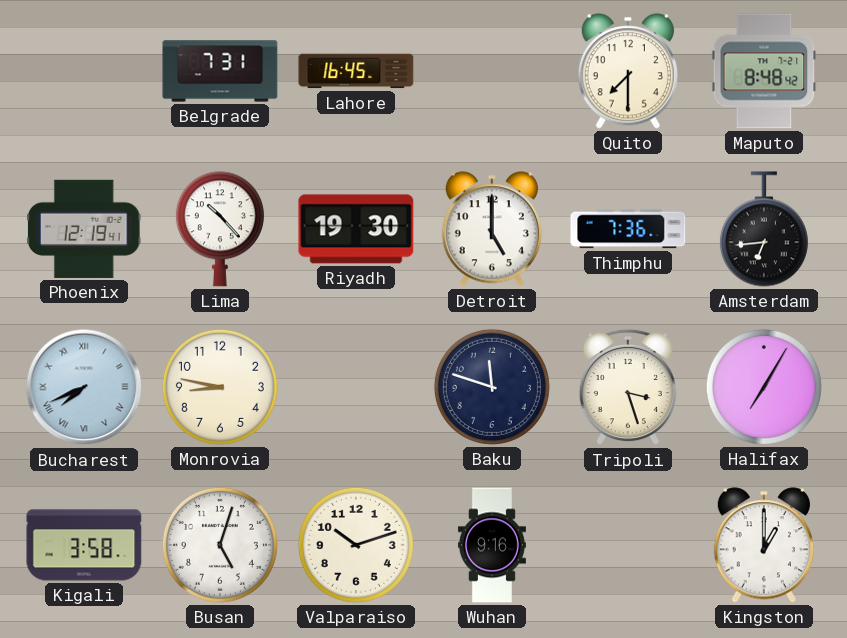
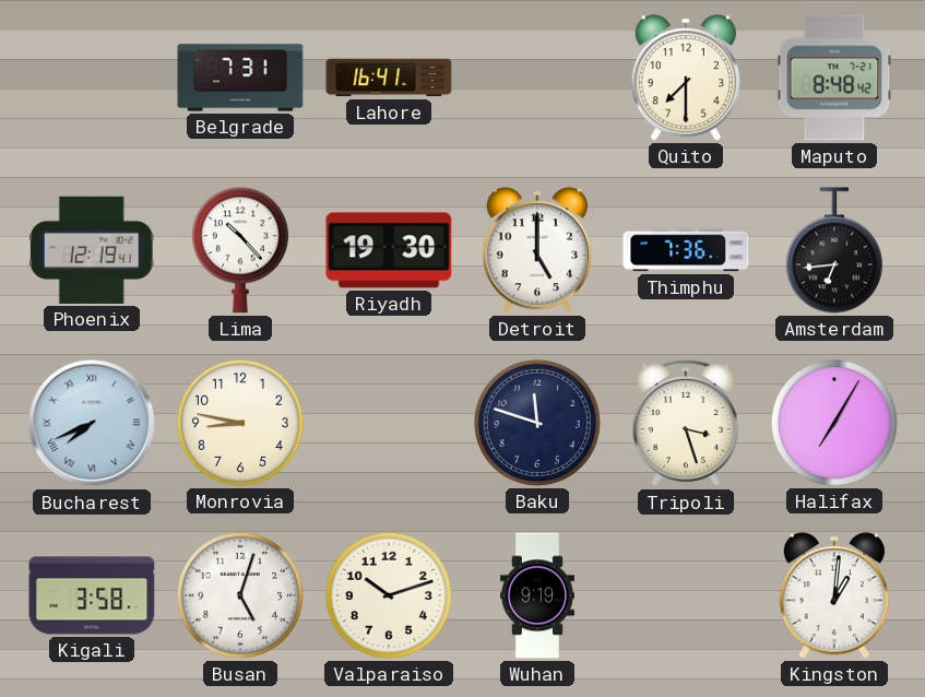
Lahore: 16:45 -> 16:41
Wuhan: 9:16 -> 9:19
Kingston: 1:00 -> 1:01
